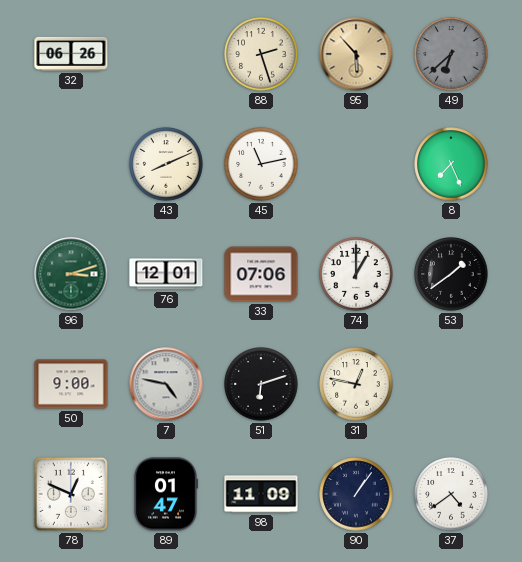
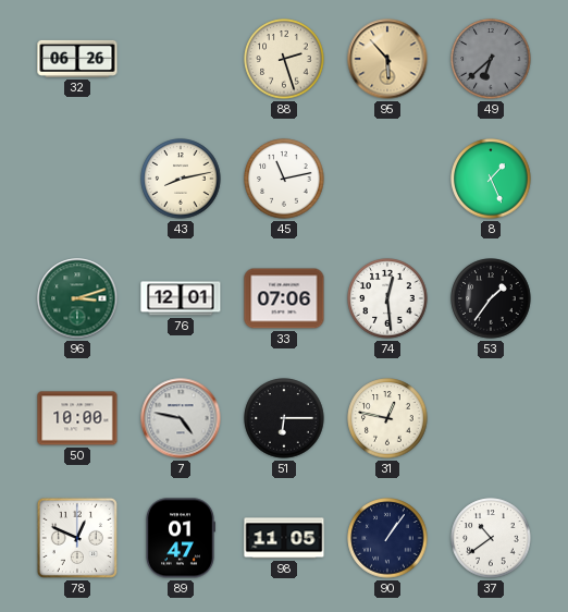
43: 8:11 -> 8:13
8: 7:26 -> 1:26
74: 1:00 -> 12:29
53: 1:39 -> 1:36
50: 9:00 -> 10:00
51: 6:12 -> 6:15
98: 11:09 -> 11:05
37: 4:39 -> 10:39
